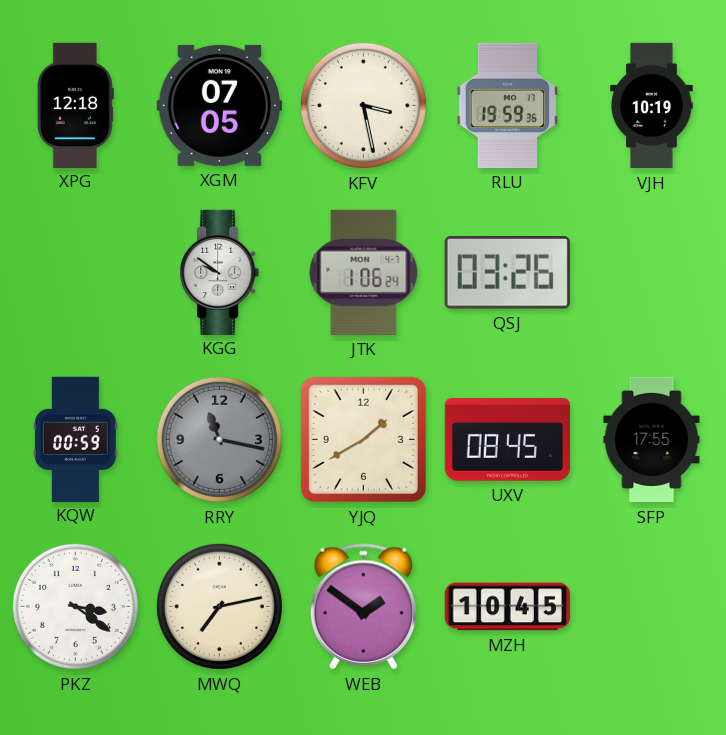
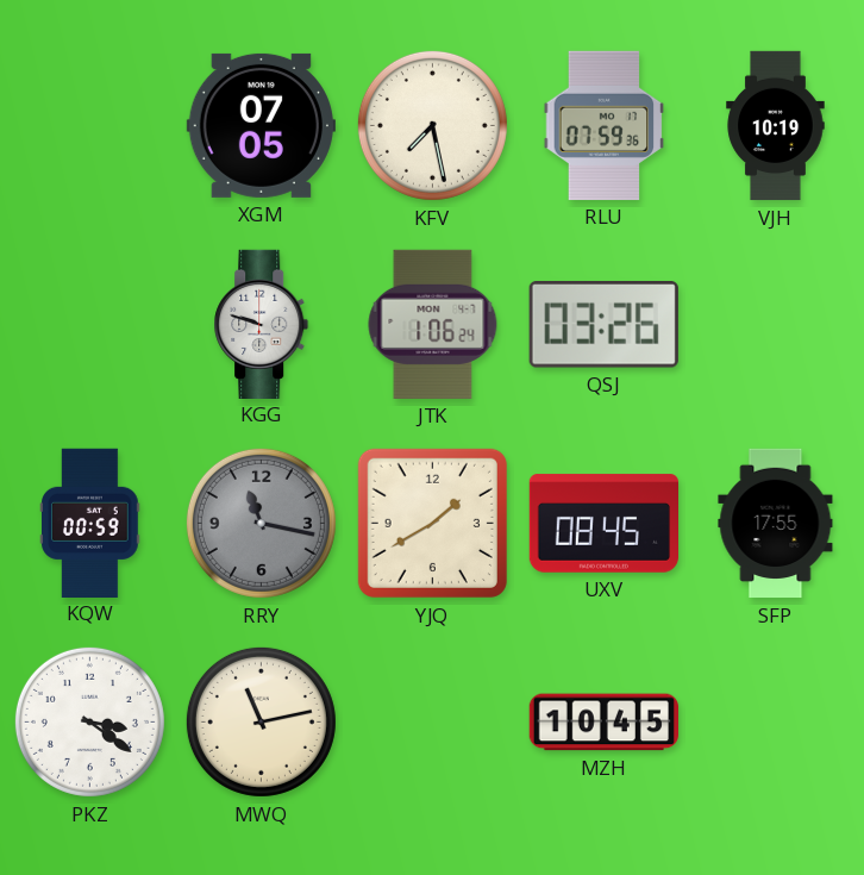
XPG: 12:18 -> none
KFV: 3:28 -> 7:28
RLU: 19:59 -> 07:59
KGG: 9:51 -> 9:48
MWQ: 7:13 -> 11:13
WEB: 1:51 -> none
